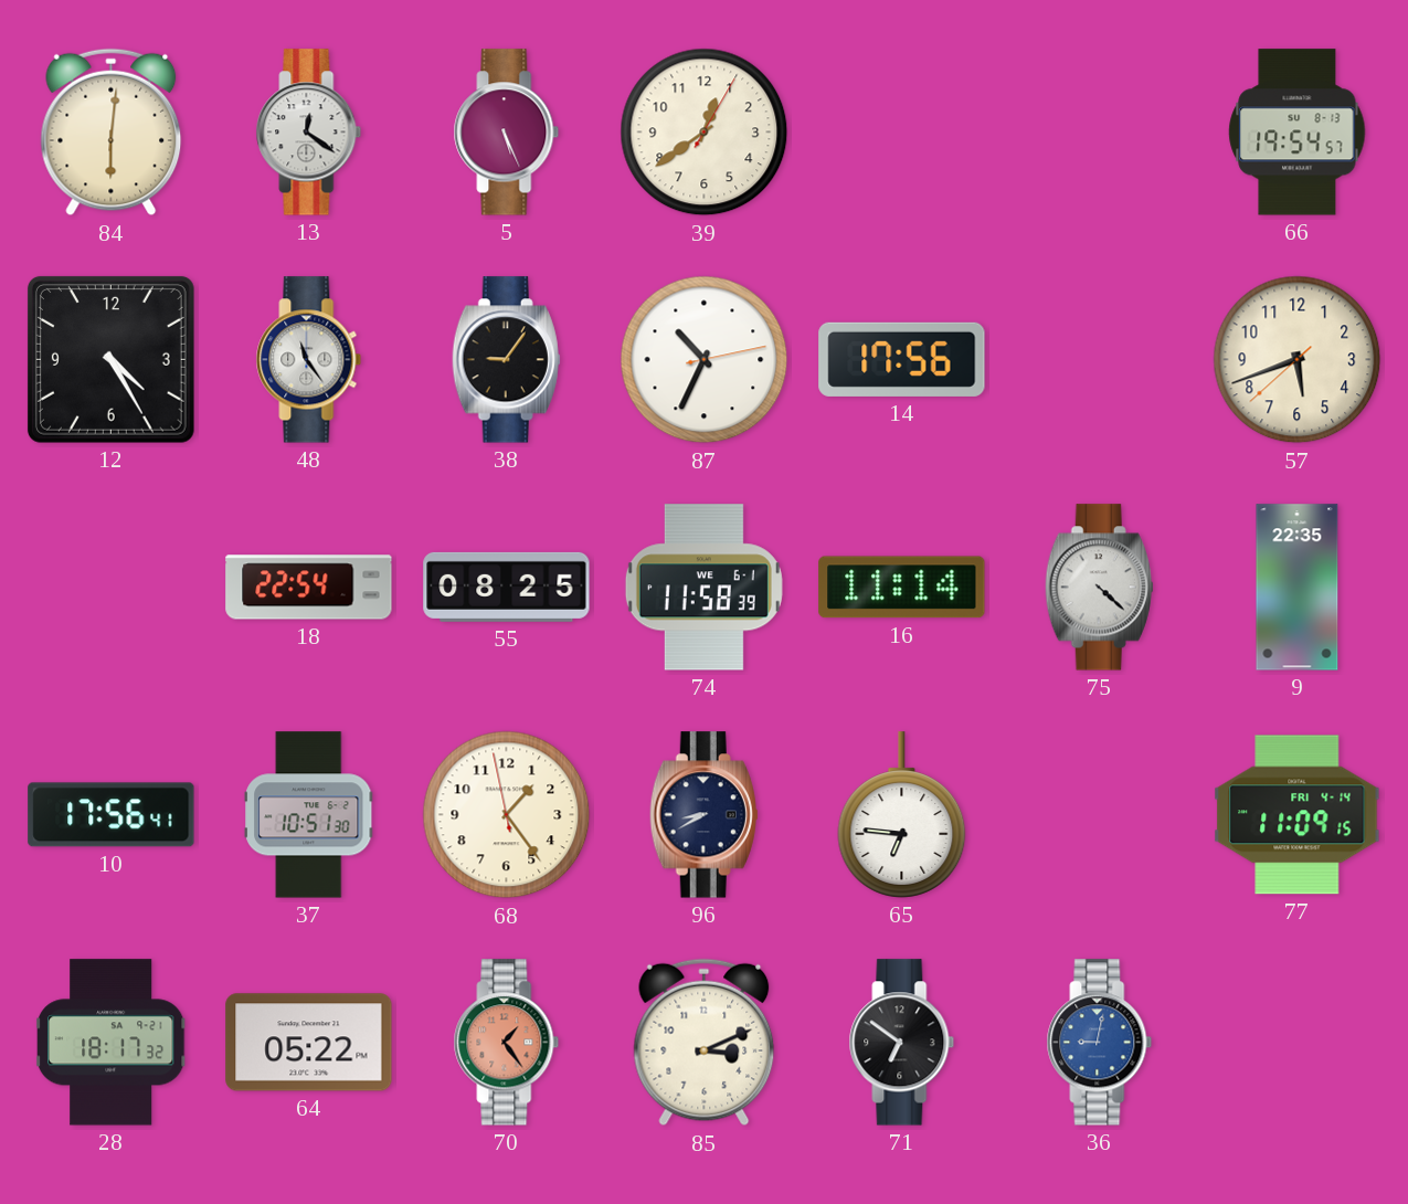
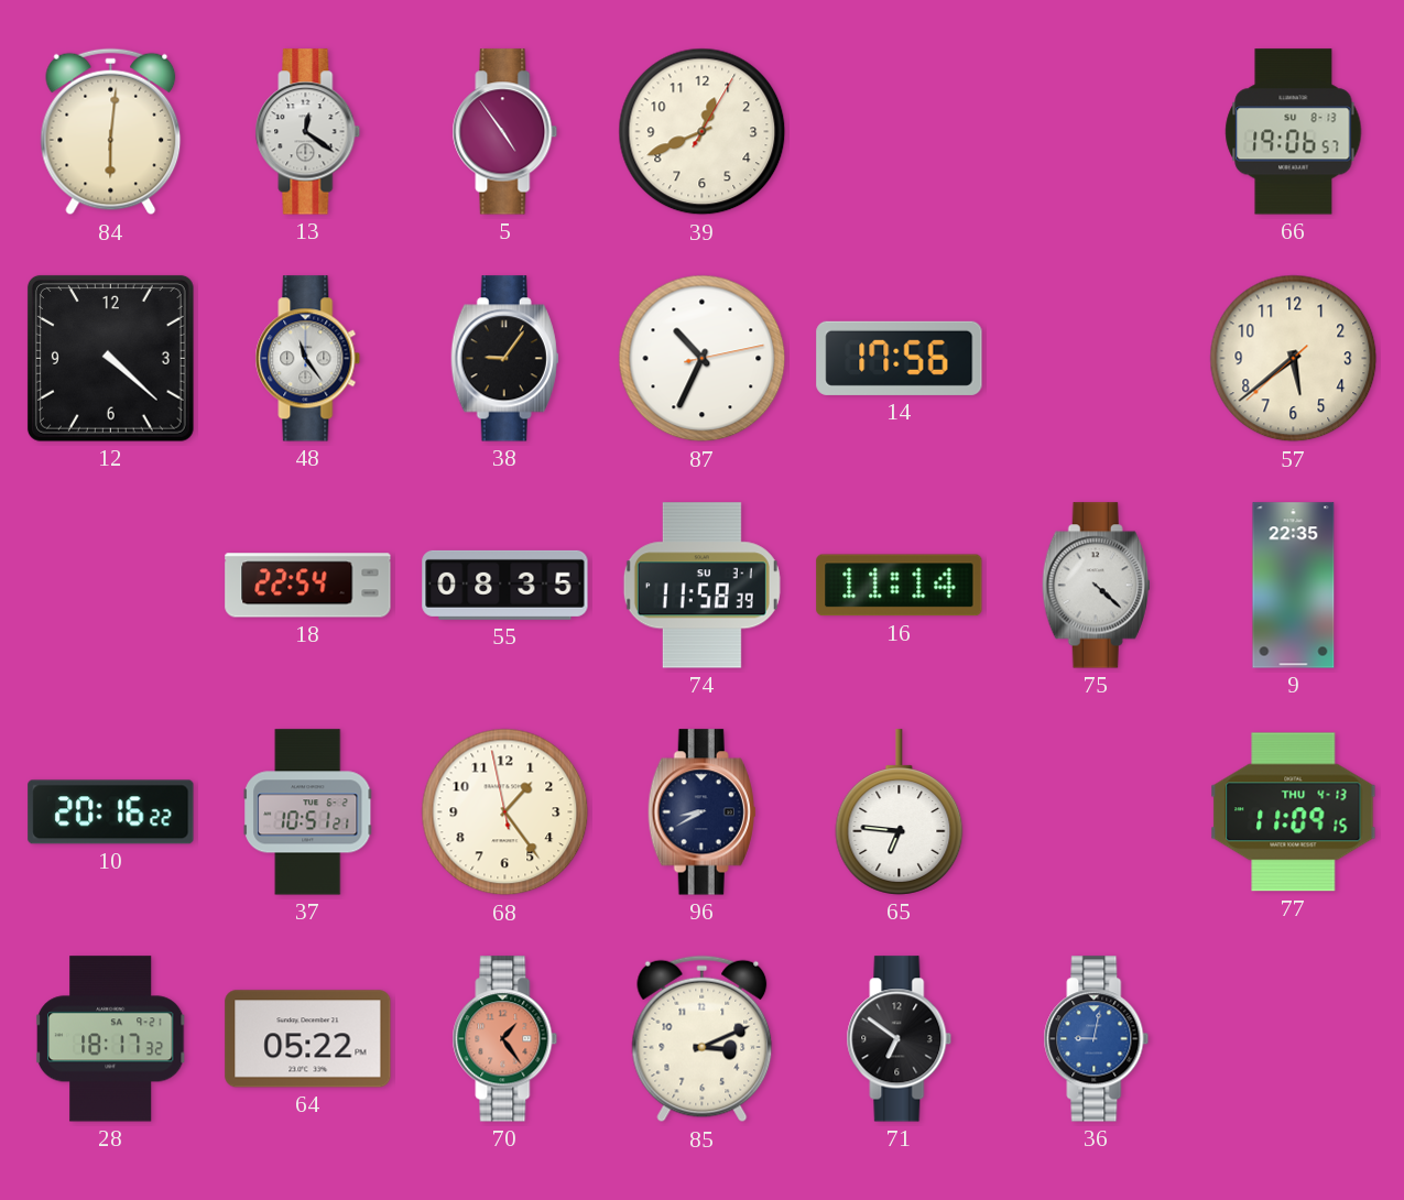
5: 5:26 -> 4:54
39: 12:39 -> 12:41
66: 19:54 -> 19:06
12: 4:25 -> 4:22
57: 5:41 -> 5:38
55: 08:25 -> 08:35
74 date: WE 6-1 -> SU 3-1
10: 17:56 -> 20:16
37: 10:51:30 -> 10:51:21
77 date: FRI 4-14 -> THU 4-13
